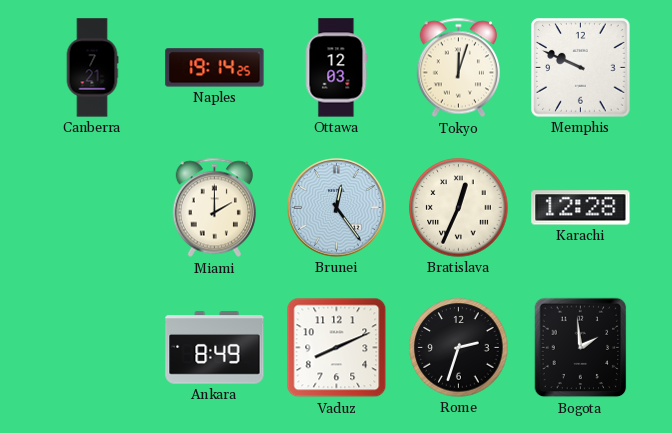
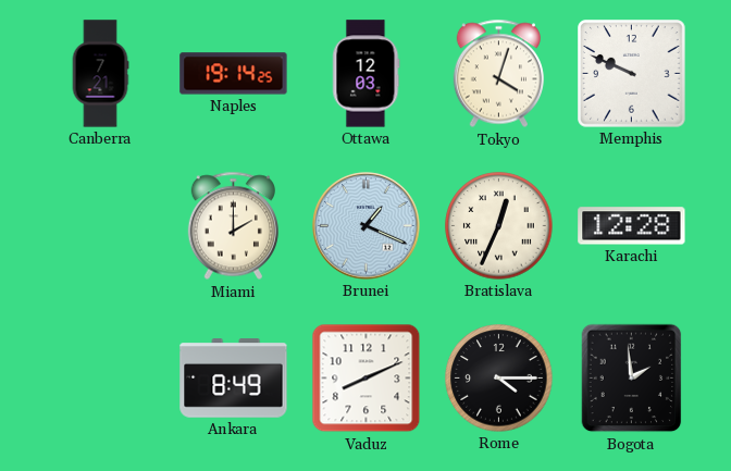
Tokyo: 12:03 -> 4:03
Brunei: 12:24 -> 1:19
Rome: 2:33 -> 4:15
